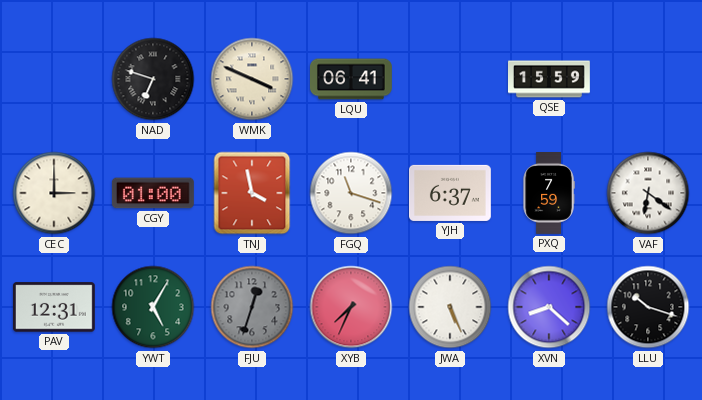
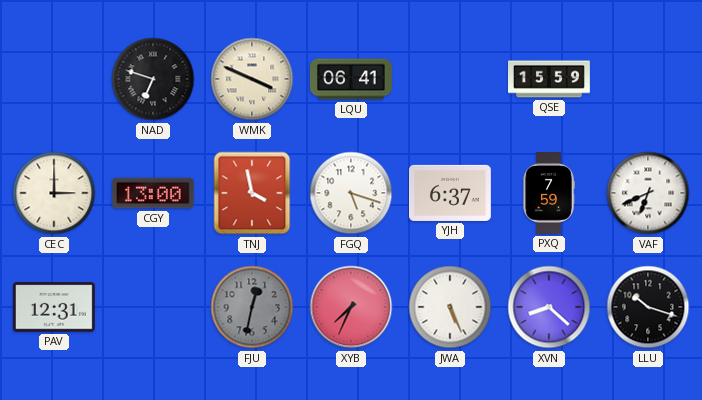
CGY: 01:00 -> 13:00
FGQ: 11:18 -> 5:18
VAF: 6:21 -> 6:41
YWT: 5:05 -> none
FJU: 12:33 -> 12:32
